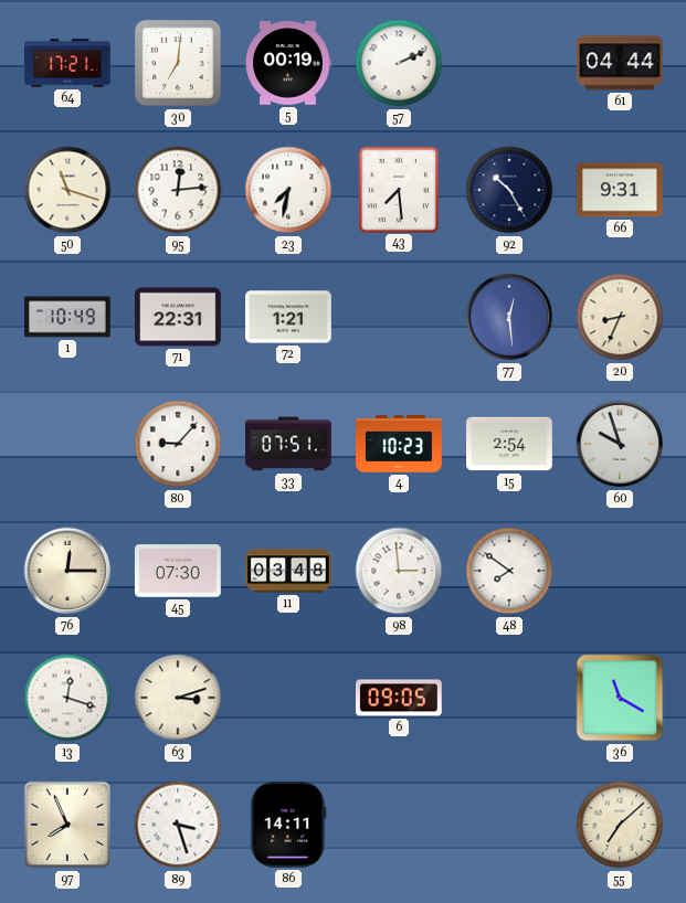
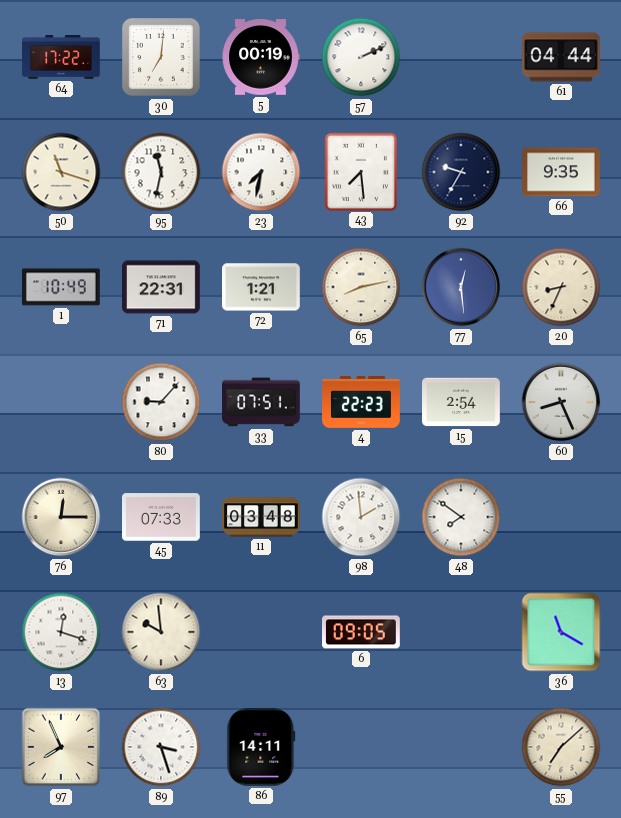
64: 17:21 -> 17:22
95: 12:14 -> 11:32
92: 10:25 -> 9:35
66: 9:31 -> 9:35
65: none -> 8:13
4: 10:23 -> 22:23
60: 9:57 -> 8:26
45: 07:30 -> 07:33
98: 2:59 -> 1:59
63: 3:12 -> 9:59
